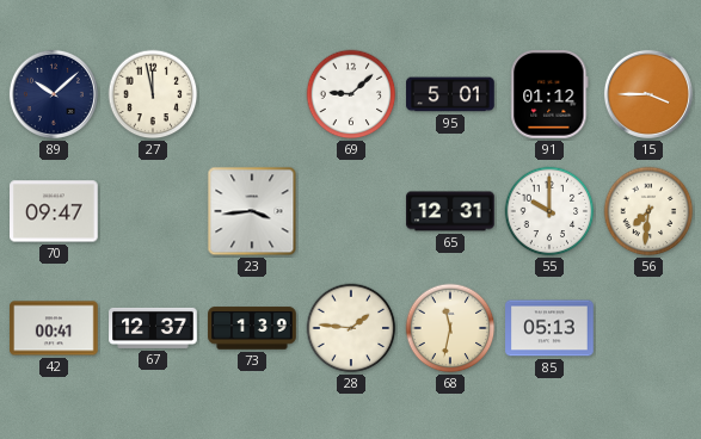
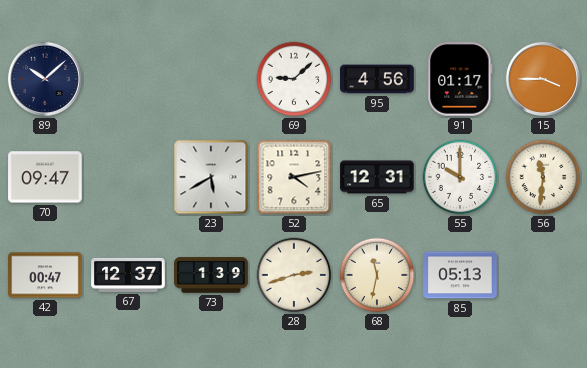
27: 11:58 -> none
95: 5:01 -> 4:56
91: 01:12 -> 01:17
23: 3:44 -> 5:40
52: none -> 4:13
56: 7:31 -> 11:31
42: 00:41 -> 00:47
28: 1:46 -> 2:42
